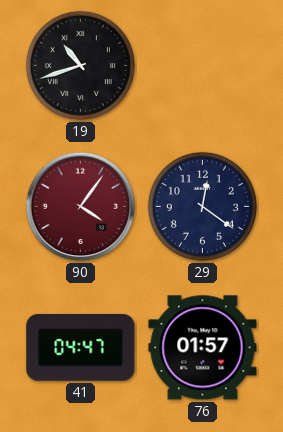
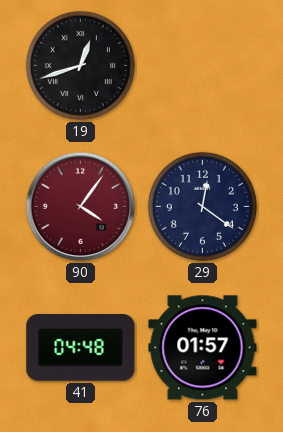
19: 10:42 -> 12:42
41: 04:47 -> 04:48
